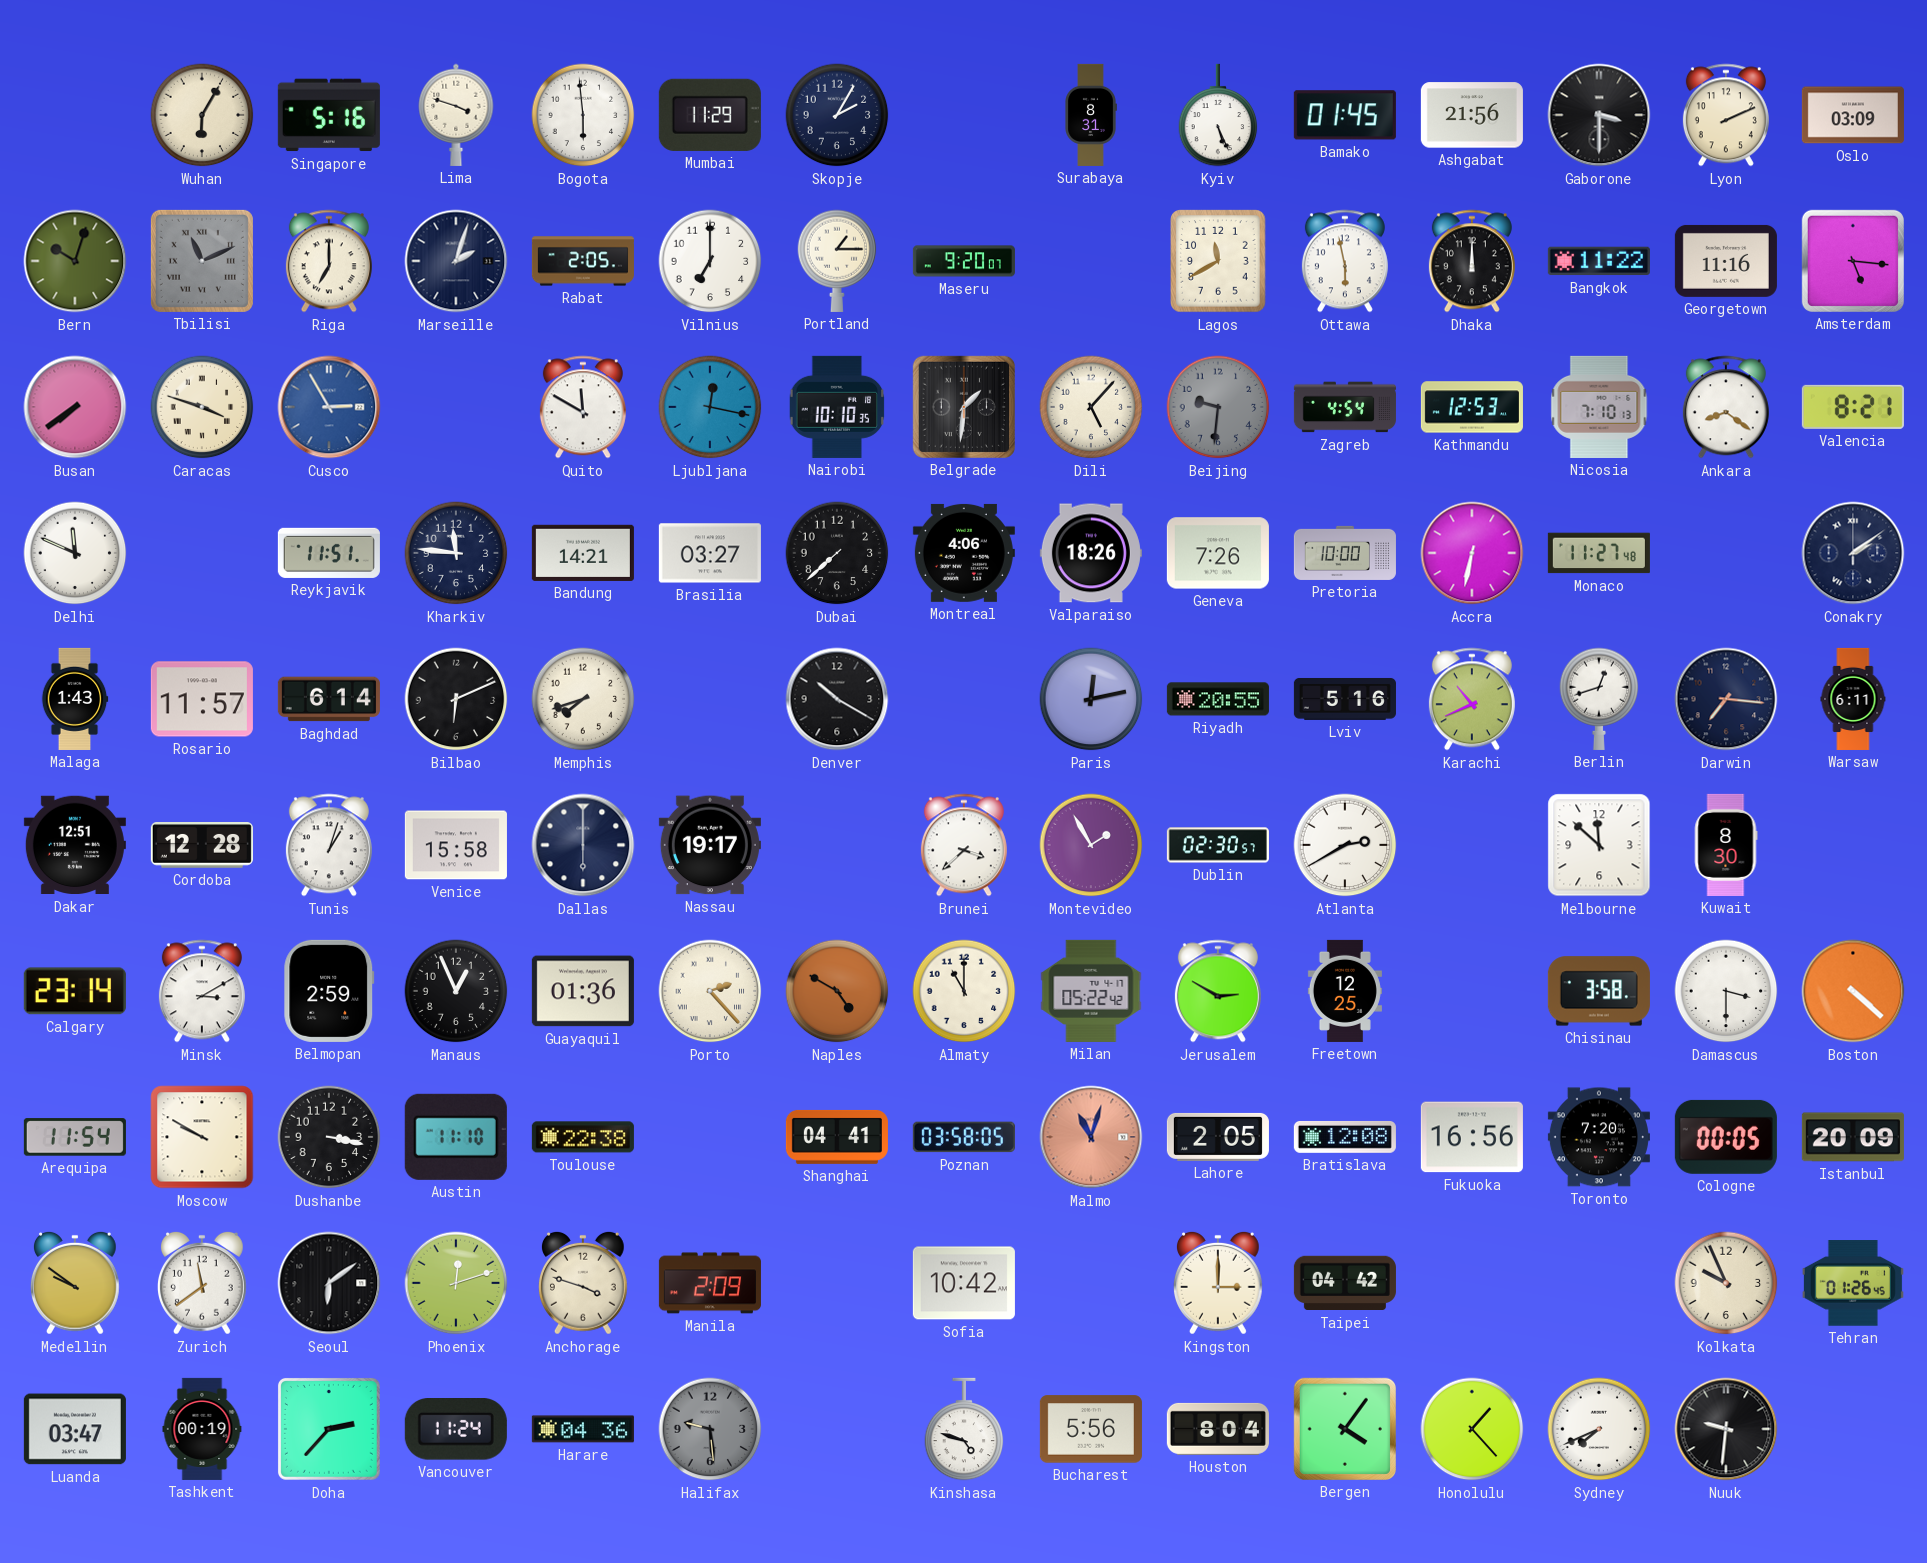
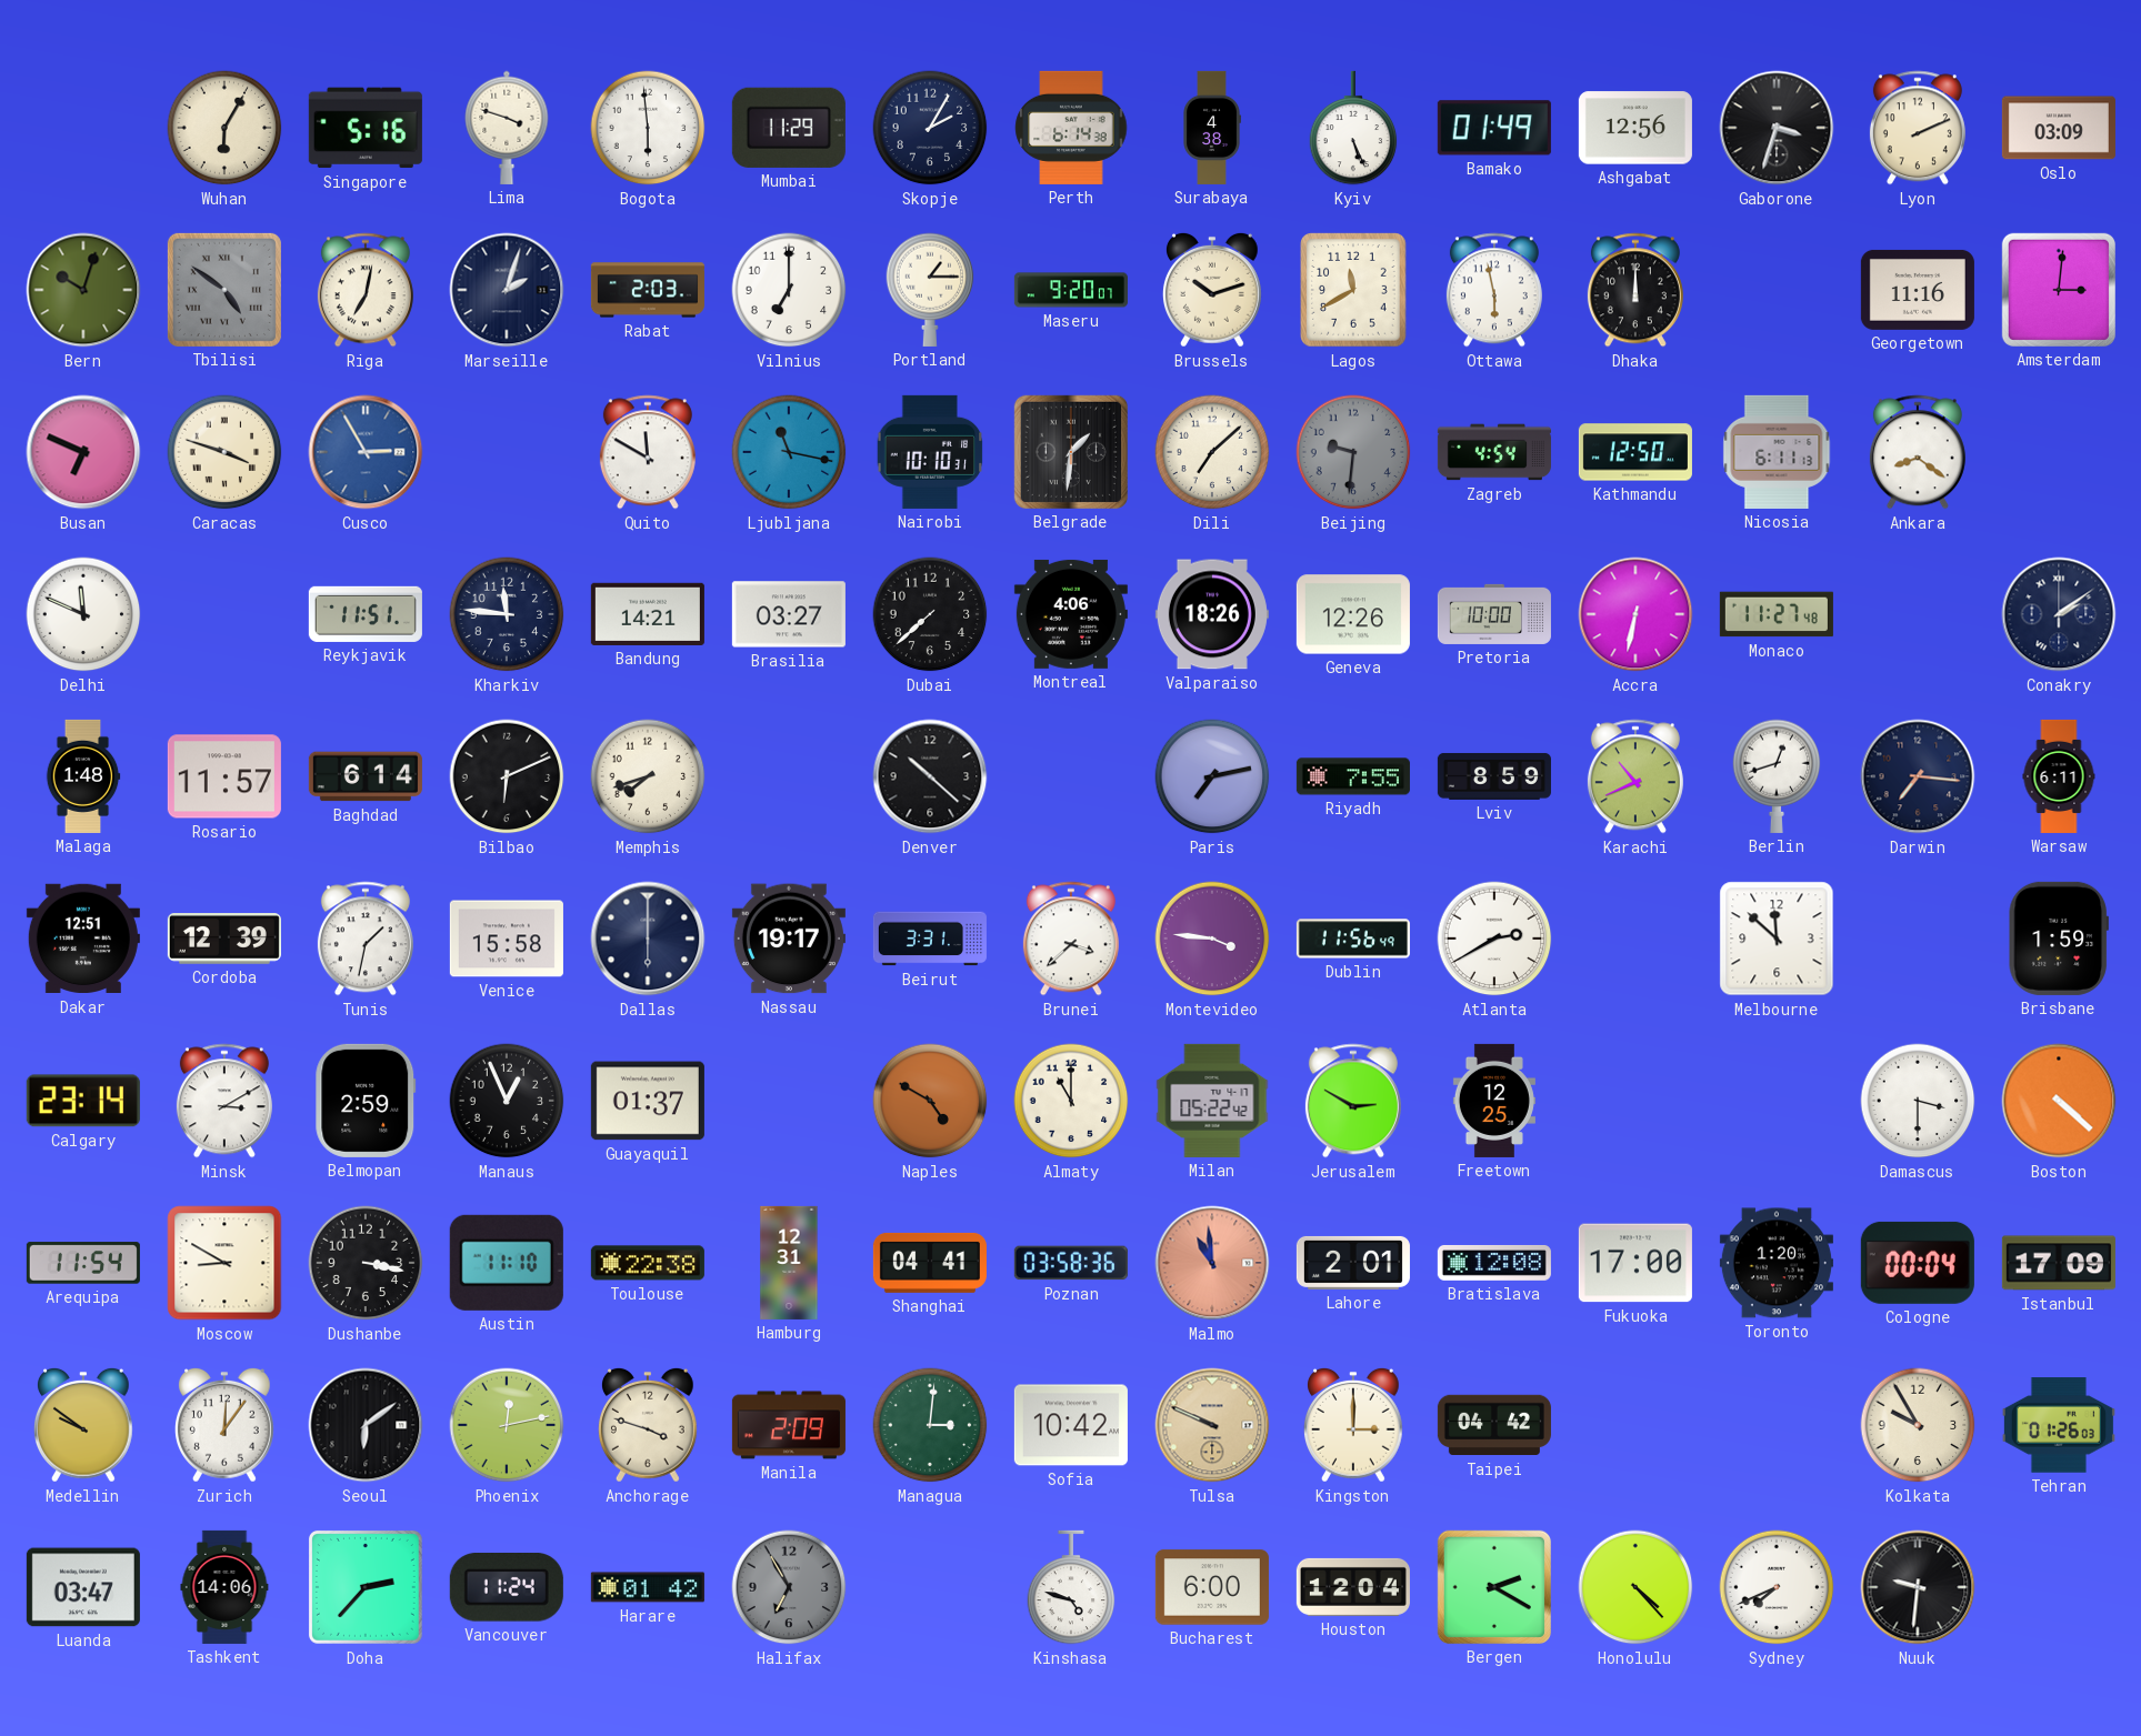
Perth: none -> 6:14
Surabaya: 8:31 -> 4:38
Bamako: 01:45 -> 01:49
Ashgabat: 21:56 -> 12:56
Gaborone: 3:30 -> 3:33
Tbilisi: 11:11 -> 4:51
Riga: 7:00 -> 7:02
Rabat: 2:05 -> 2:03
Brussels: none -> 10:12
Bangkok: 11:22 -> none
Amsterdam: 5:16 -> 3:01
Busan: 7:39 -> 6:49
Ljubljana: 12:17 -> 11:17
Nairobi: 10:10:35 -> 10:10:31
Dili: 5:07 -> 7:08
Kathmandu: 12:53 -> 12:50
Nicosia: 7:10 -> 6:11
Valencia: 8:21 -> none
Geneva: 7:26 -> 12:26
Malaga: 1:43 -> 1:48
Denver: 10:20 -> 10:22
Paris: 12:13 -> 7:13
Riyadh: 20:55 -> 7:55
Lviv: 5:16 -> 8:59
Cordoba: 12:28 -> 12:39
Tunis: 1:03 -> 1:32
Beirut: none -> 3:31
Montevideo: 1:55 -> 3:46
Dublin: 02:30 -> 11:56
Kuwait: 8:30 -> none
Brisbane: none -> 1:59
Guayaquil: 01:36 -> 01:37
Porto: 2:23 -> none
Chisinau: 3:58 -> none
Moscow: 9:50 -> 8:50
Hamburg: none -> 12:31
Poznan: 03:58:05 -> 03:58:36
Malmo: 11:03 -> 10:59
Lahore: 2:05 -> 2:01
Fukuoka: 16:56 -> 17:00
Toronto: 7:20 -> 1:20
Cologne: 00:05 -> 00:04
Istanbul: 20:09 -> 17:09
Zurich: 11:39 -> 12:06
Phoenix: 12:12 -> 12:13
Managua: none -> 3:01
Tulsa: none -> 9:49
Kolkata: 9:56 -> 9:55
Tehran: 01:26:45 -> 01:26:03
Tashkent: 00:19 -> 14:06
Harare: 04:36 -> 01:42
Halifax: 9:29 -> 6:55
Bucharest: 5:56 -> 6:00
Houston: 8:04 -> 12:04
Bergen: 4:06 -> 2:20
Honolulu: 1:23 -> 4:23
